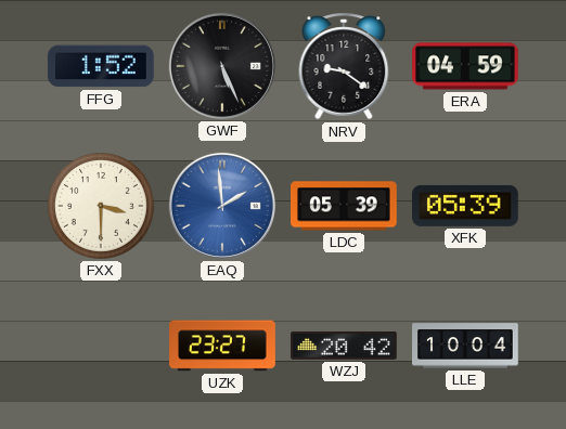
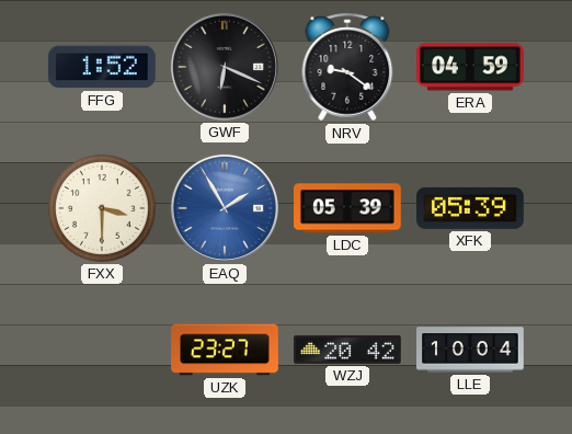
GWF: 5:26 -> 6:19
EAQ: 1:59 -> 1:55
